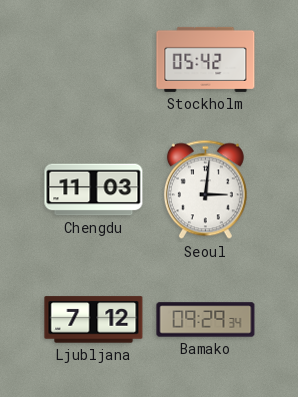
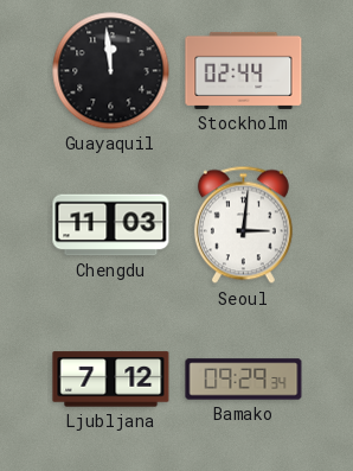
Guayaquil: none -> 11:59
Stockholm: 05:42 -> 02:44
